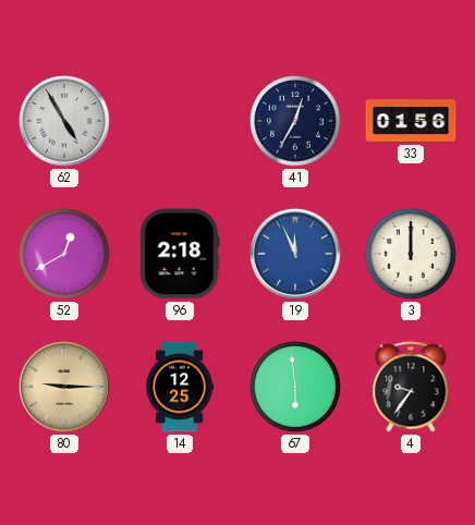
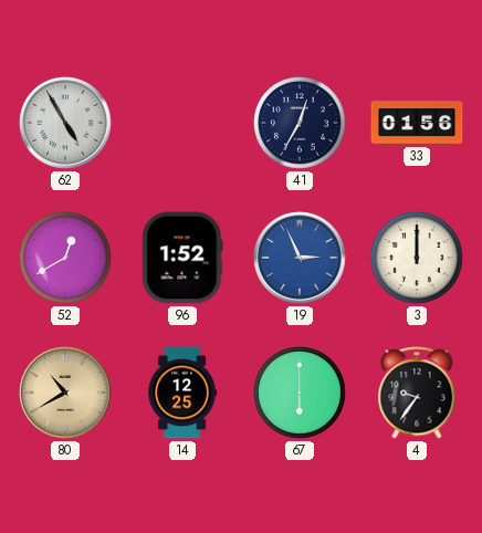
96: 2:18 -> 1:52
19: 11:56 -> 2:56
80: 9:15 -> 10:40
67: 5:59 -> 6:00
